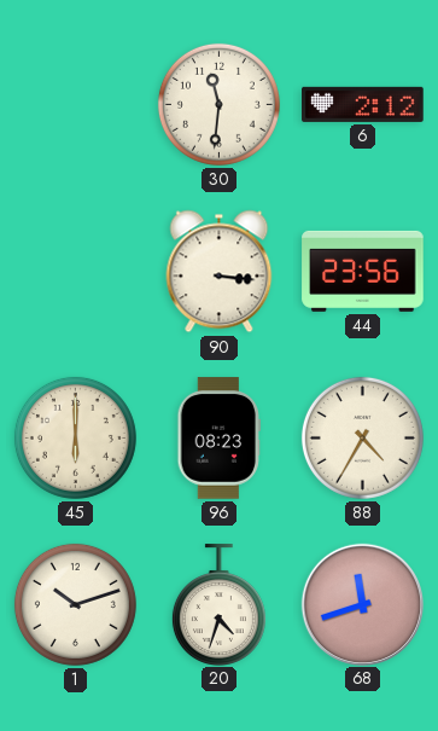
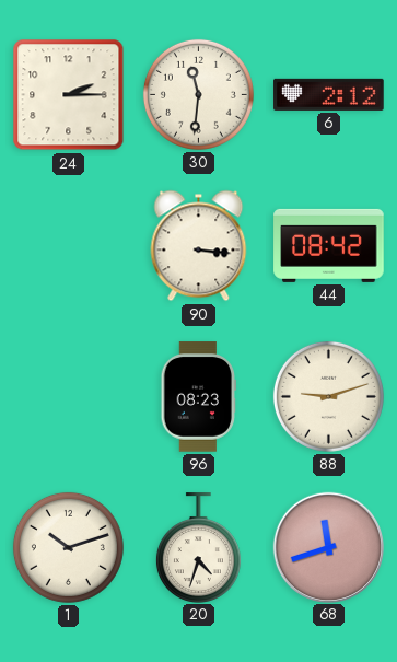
24: none -> 2:15
44: 23:56 -> 08:42
45: 6:00 -> none
88: 4:35 -> 9:12
